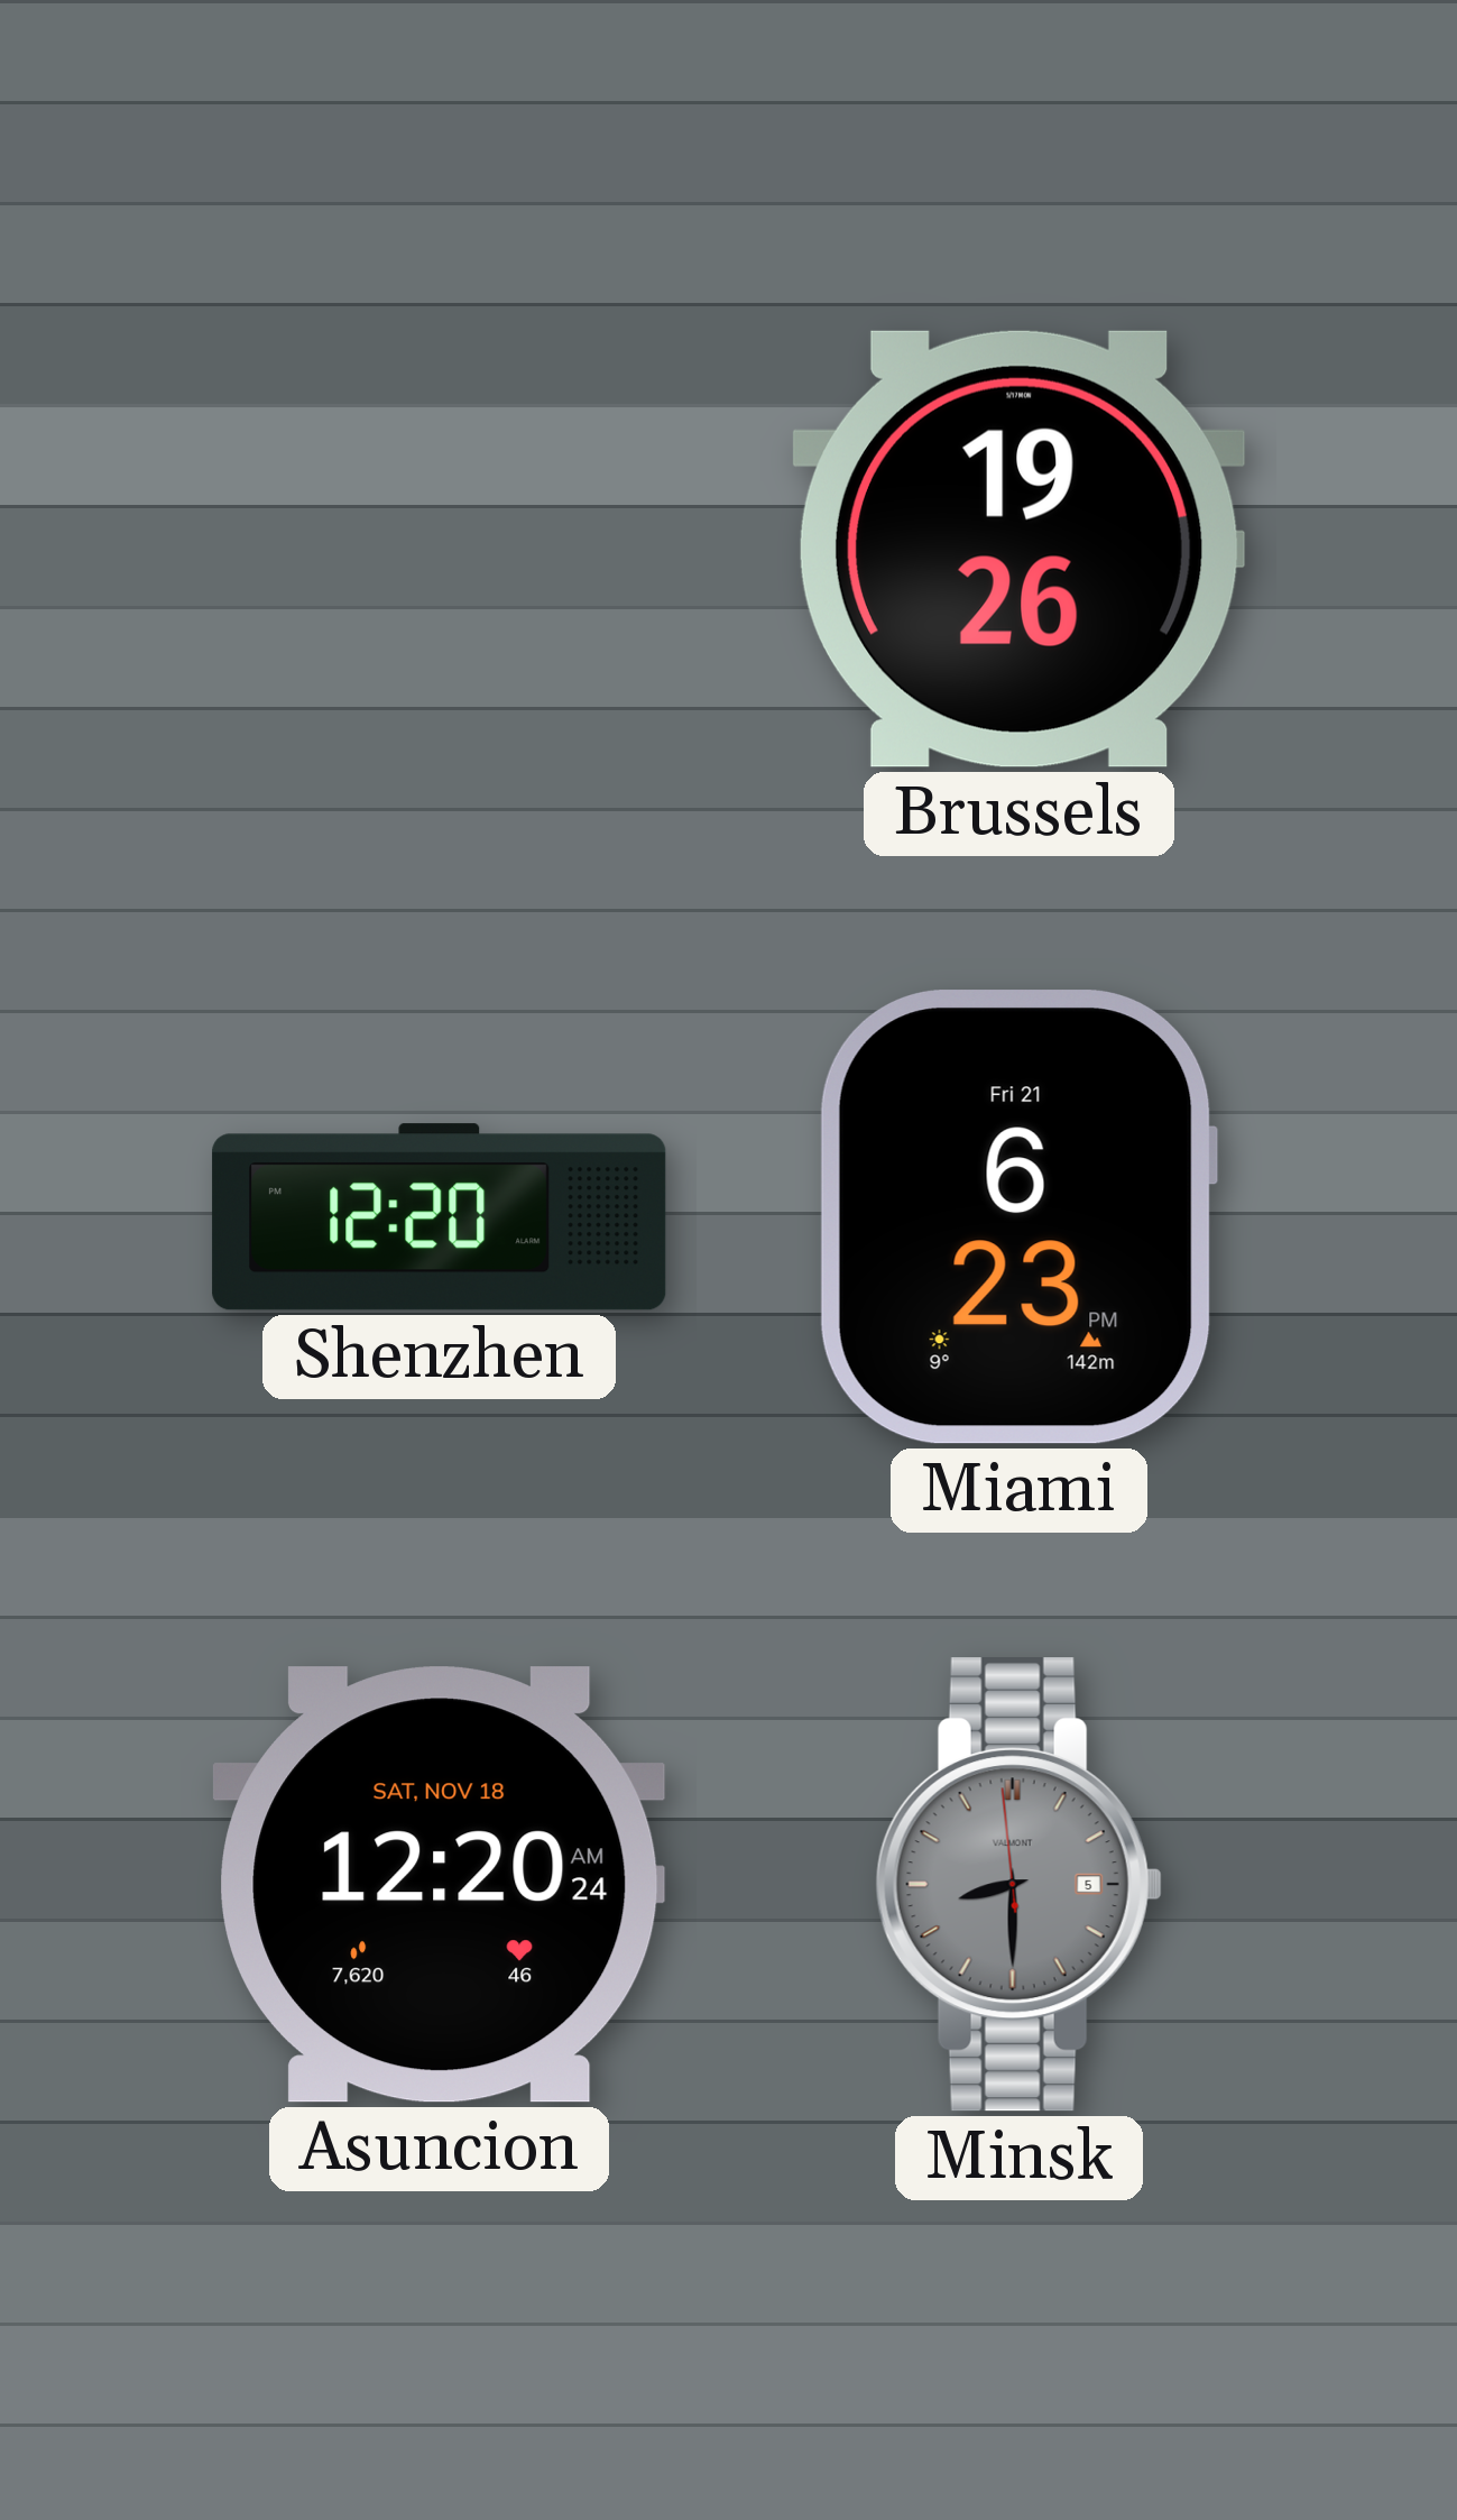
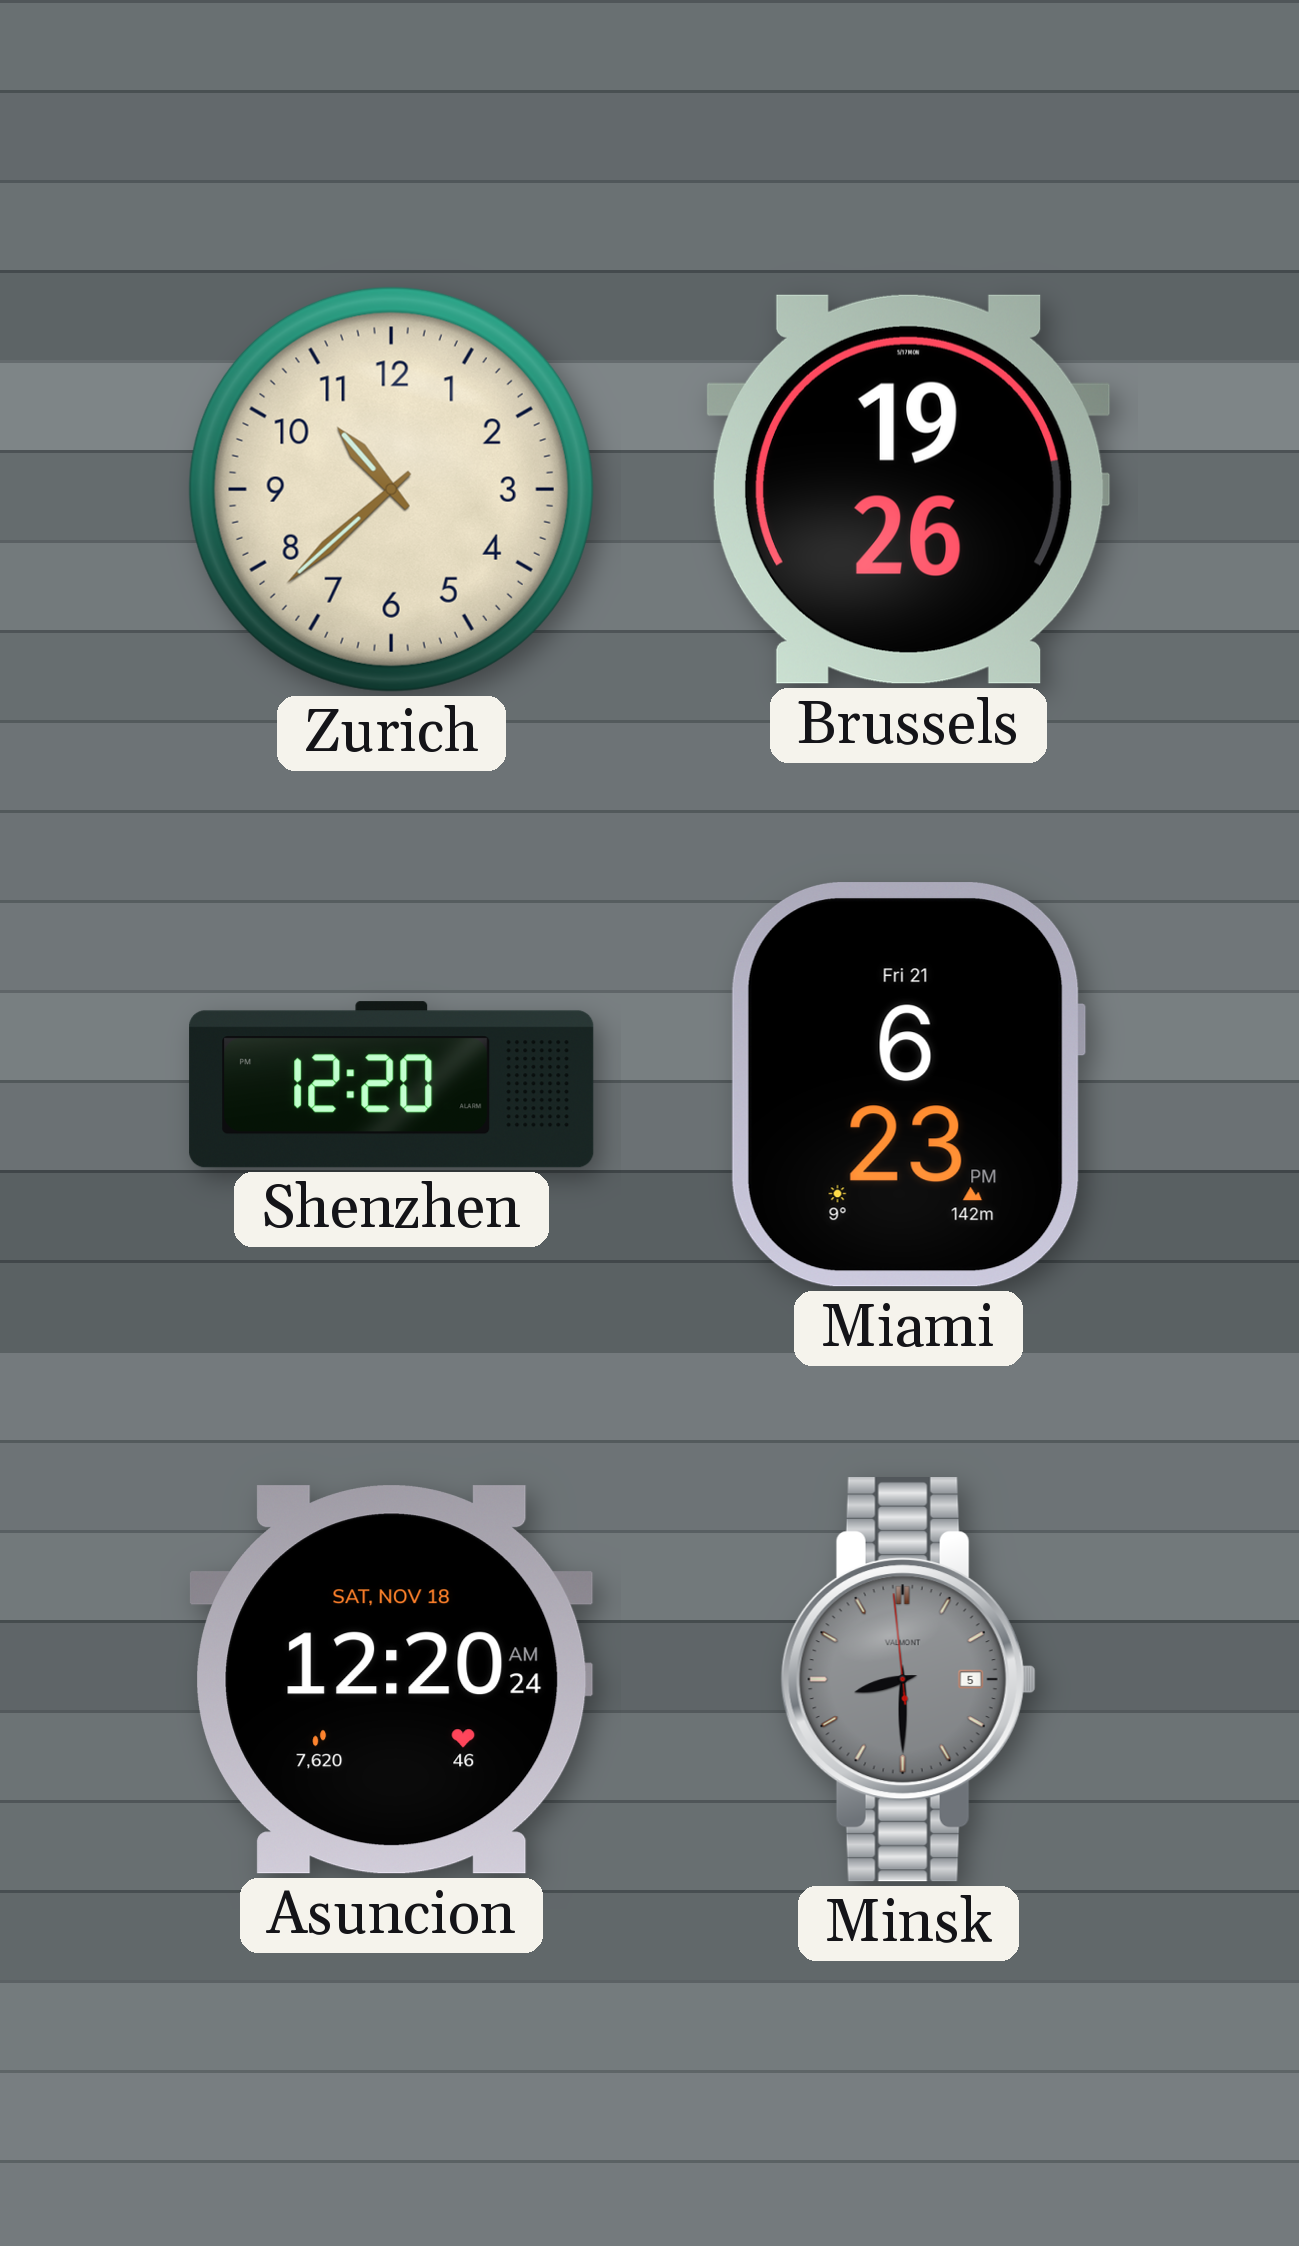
Zurich: none -> 10:38
